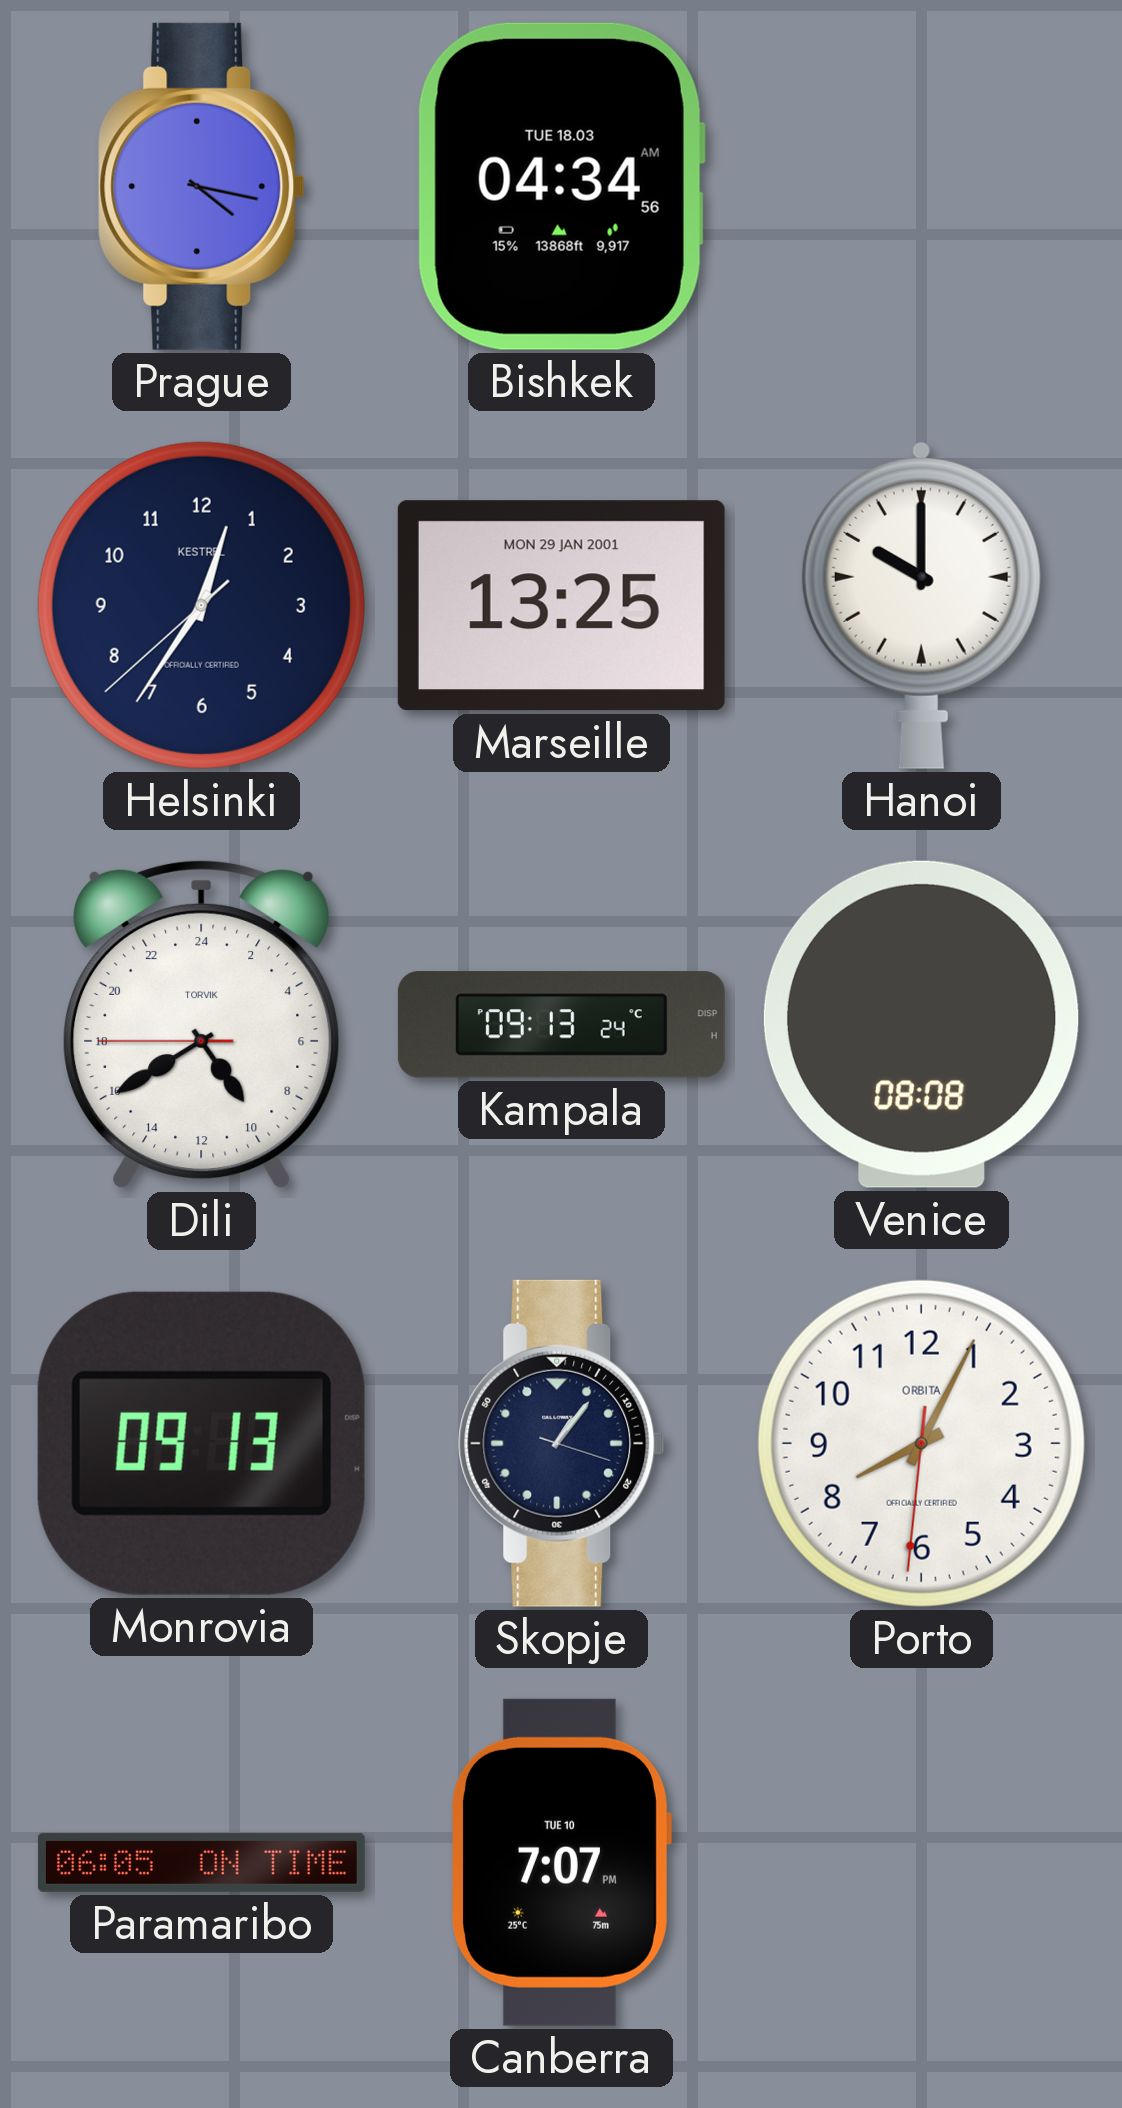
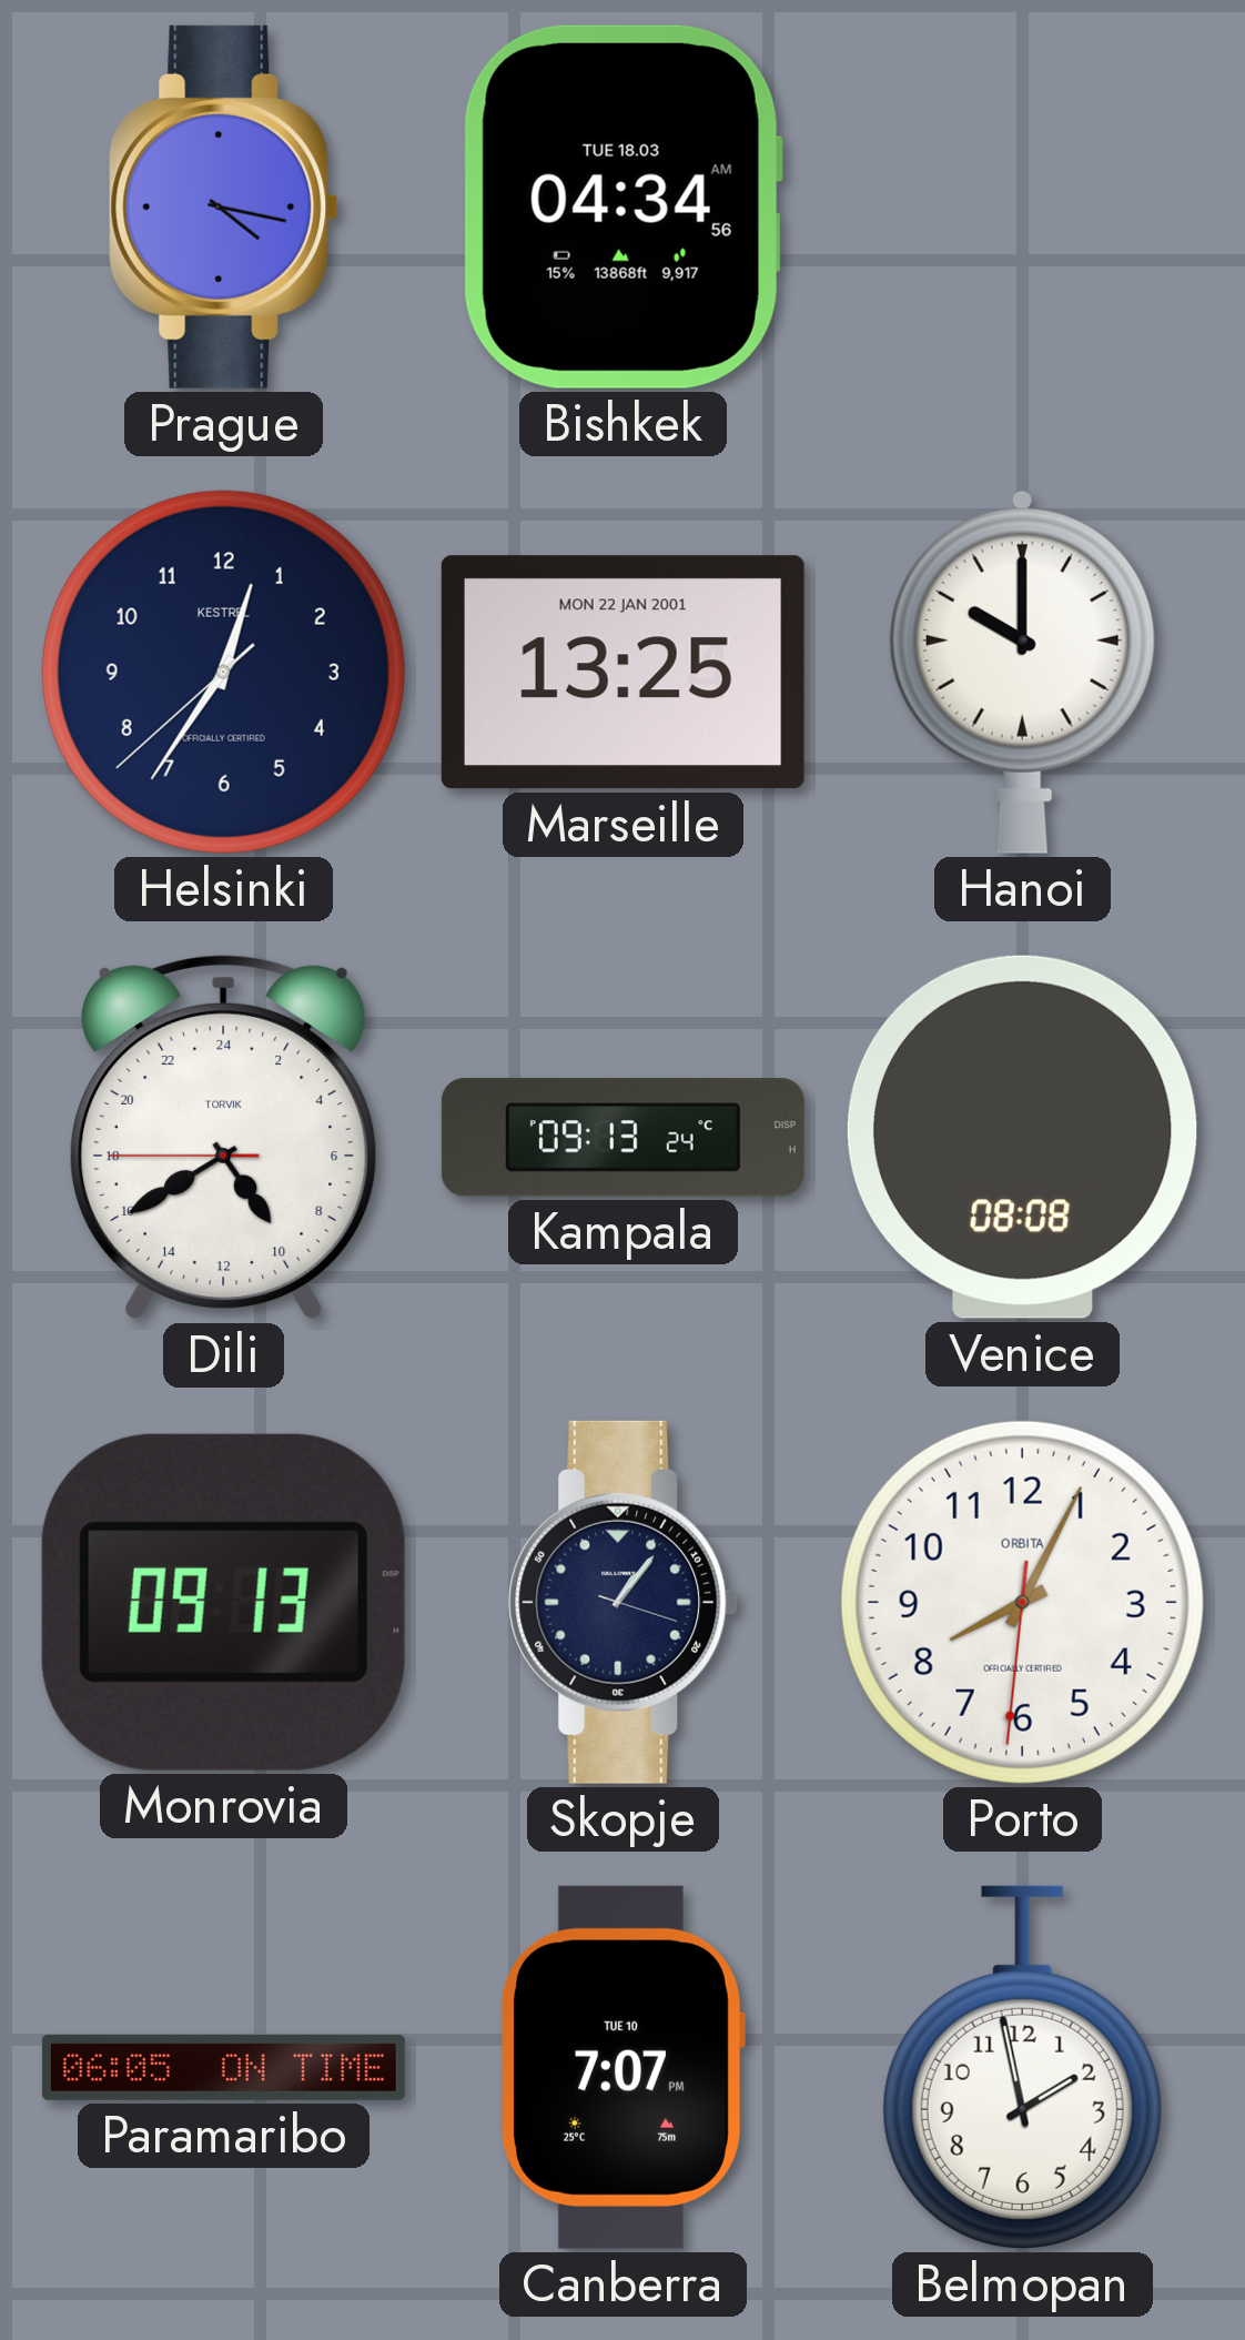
Marseille date: MON 29 JAN 2001 -> MON 22 JAN 2001
Belmopan: none -> 1:58
